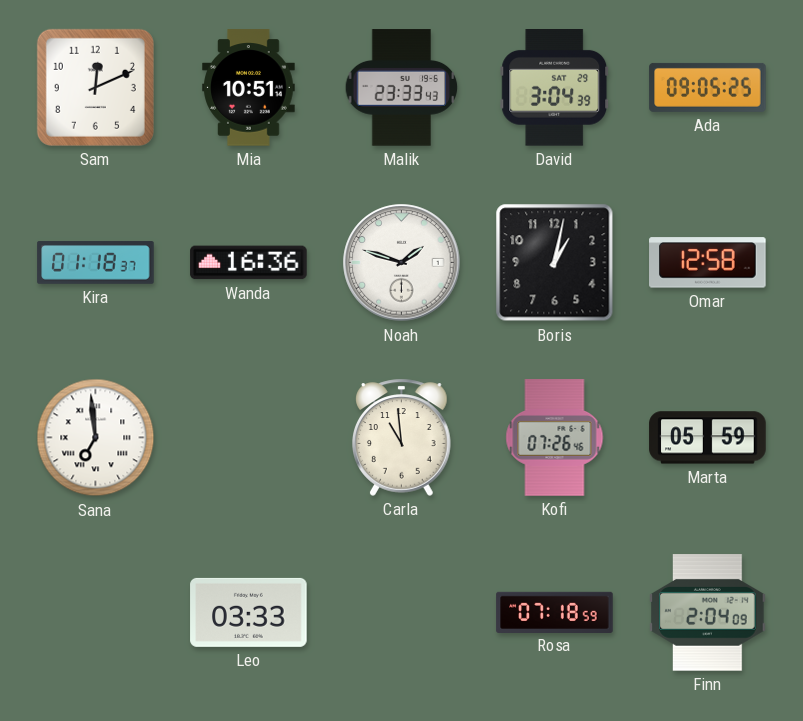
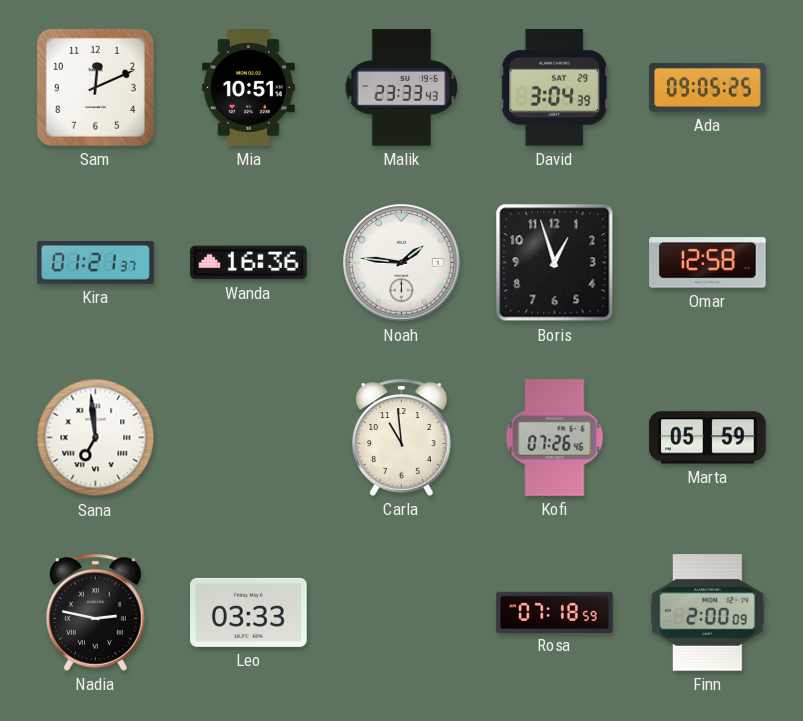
Kira: 01:18 -> 01:21
Noah: 1:48 -> 1:46
Boris: 1:02 -> 12:57
Nadia: none -> 2:47
Finn: 2:04 -> 2:00
